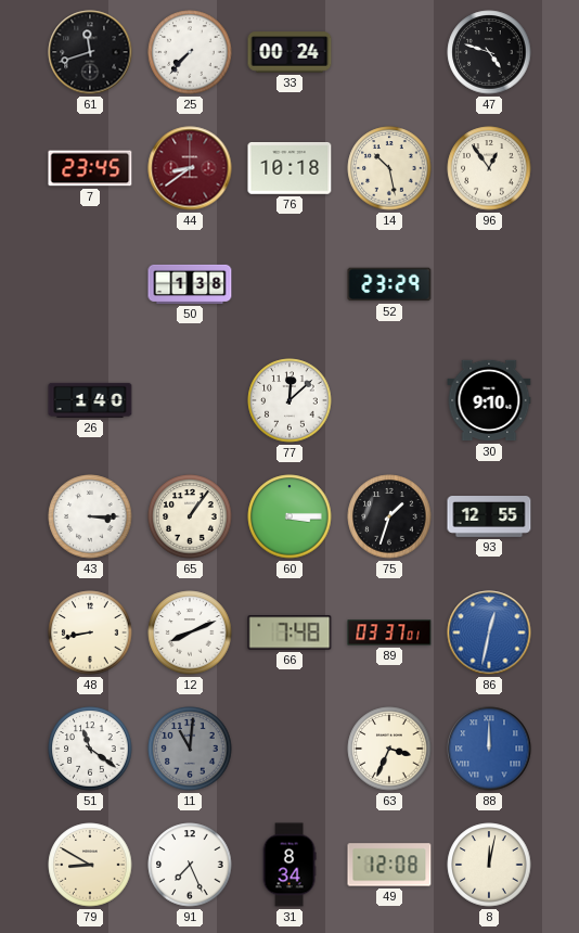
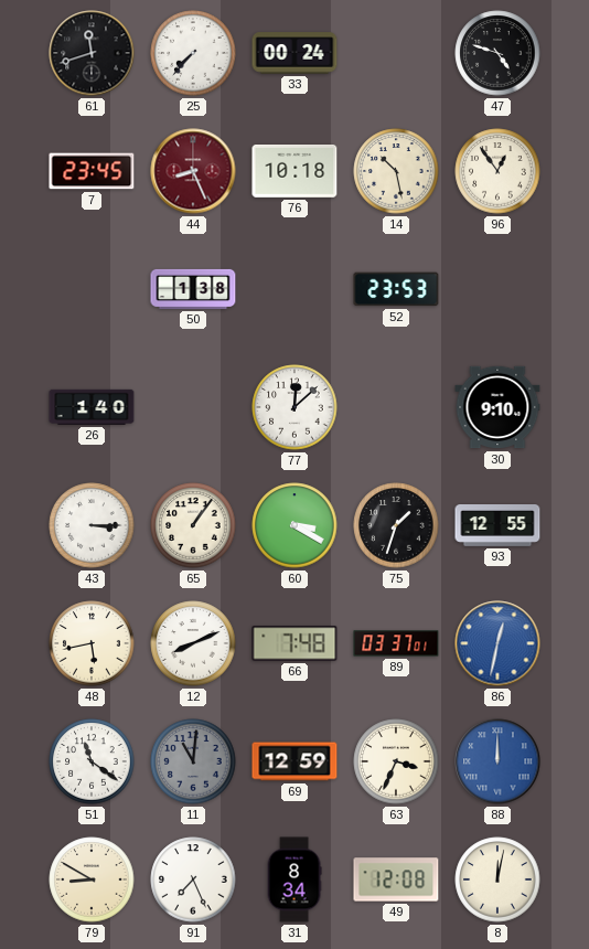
44: 8:39 -> 8:26
52: 23:29 -> 23:53
60: 3:15 -> 3:20
48: 8:43 -> 5:43
69: none -> 12:59
